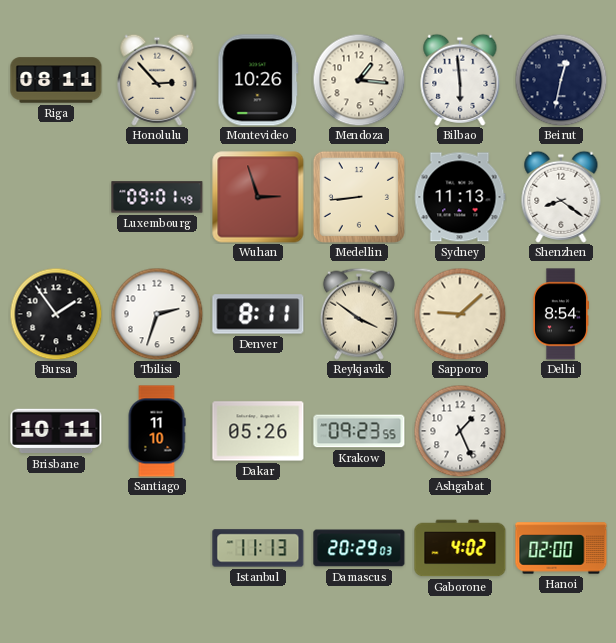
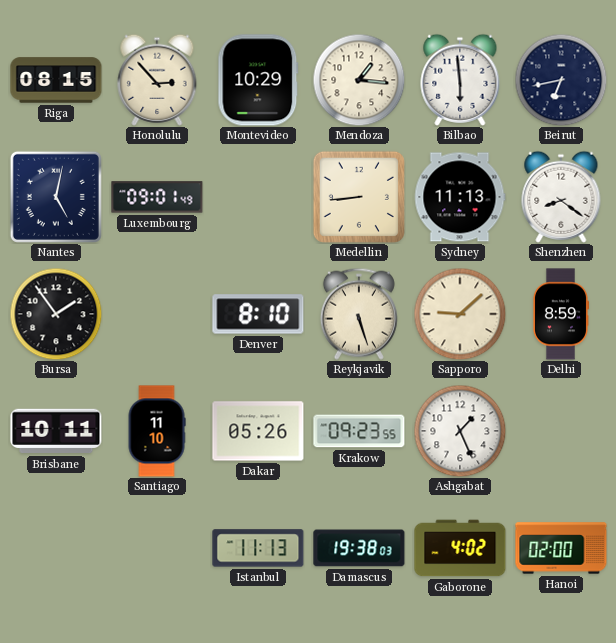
Riga: 08:11 -> 08:15
Montevideo: 10:26 -> 10:29
Beirut: 12:32 -> 6:43
Nantes: none -> 5:02
Wuhan: 2:57 -> none
Tbilisi: 2:33 -> none
Denver: 8:11 -> 8:10
Reykjavik: 3:51 -> 5:27
Delhi: 8:54 -> 8:59
Damascus: 20:29 -> 19:38
